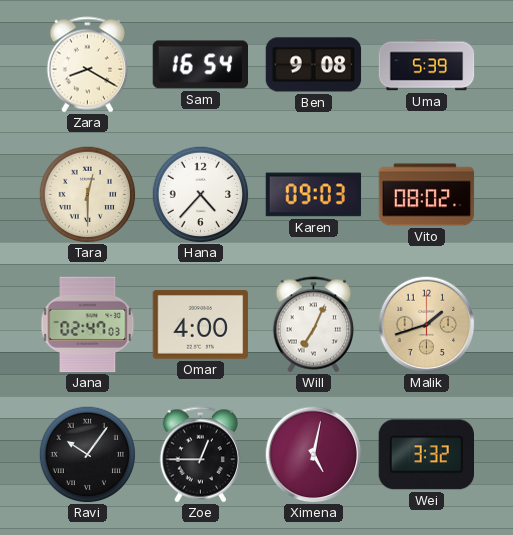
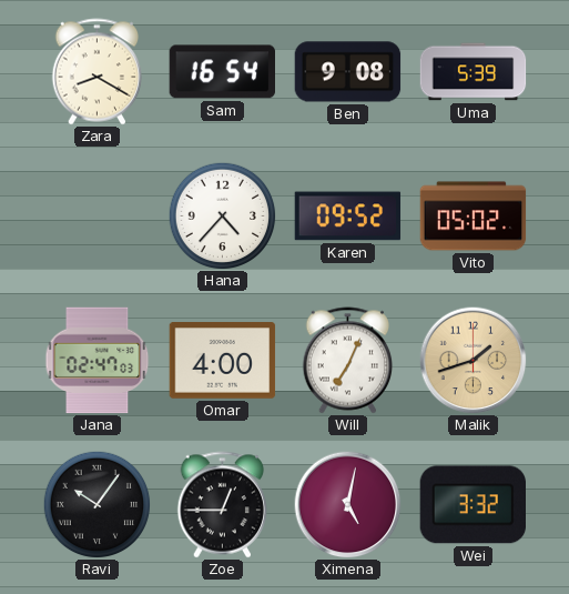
Tara: 12:30 -> none
Karen: 09:03 -> 09:52
Vito: 08:02 -> 05:02
